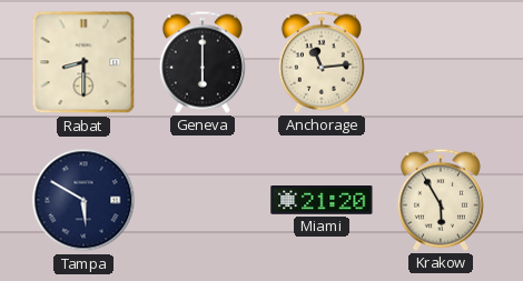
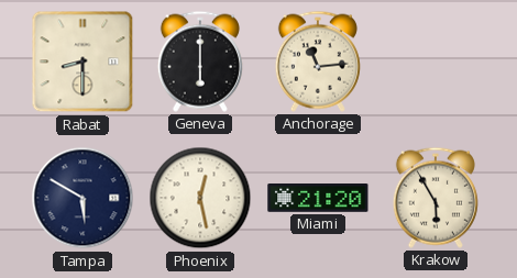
Phoenix: none -> 12:28
